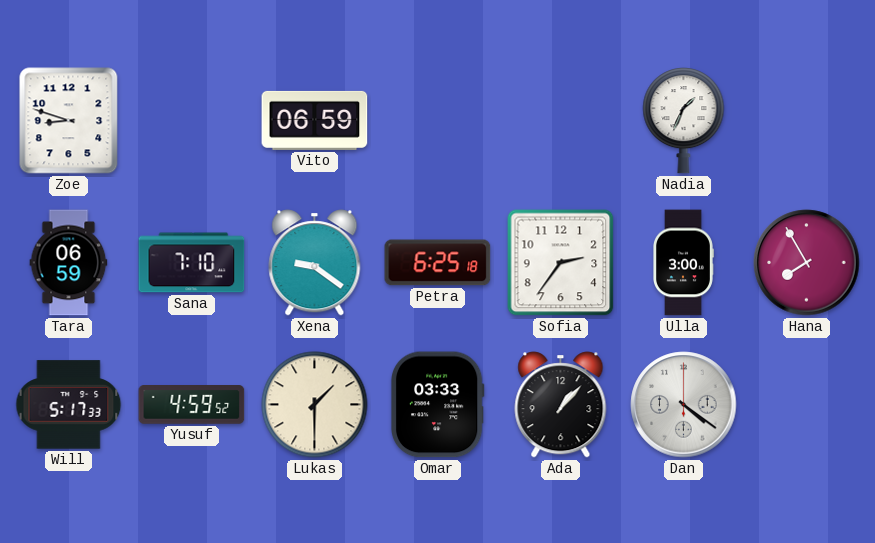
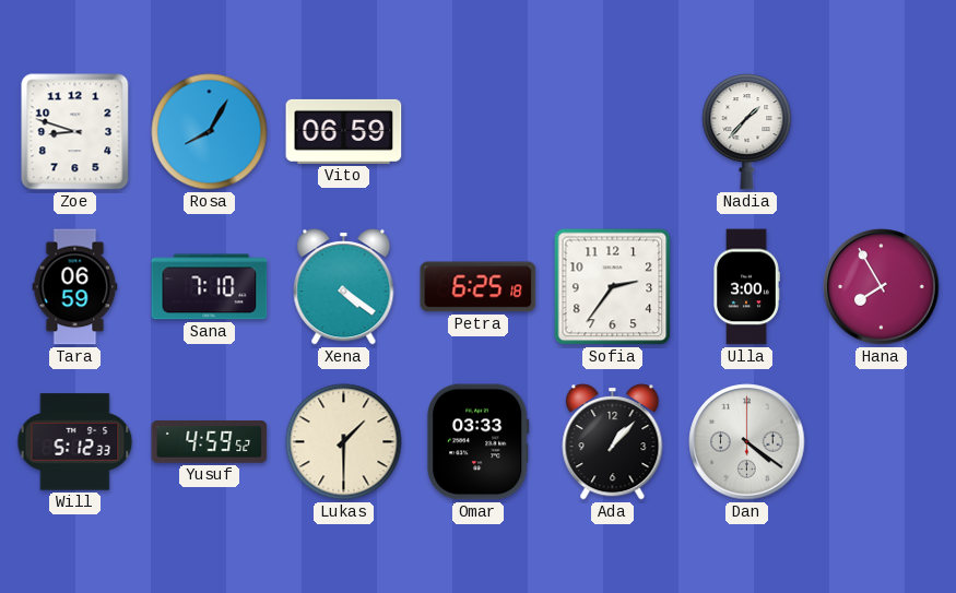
Rosa: none -> 8:05
Nadia: 1:34 -> 1:37
Xena: 9:21 -> 4:21
Will: 5:17 -> 5:12
